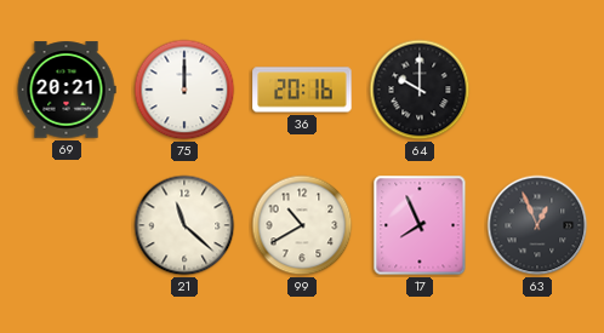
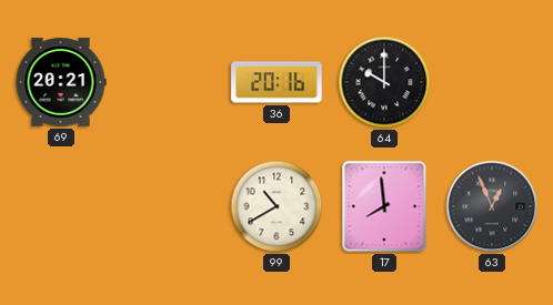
75: 12:00 -> none
21: 11:22 -> none
17: 7:56 -> 7:59
